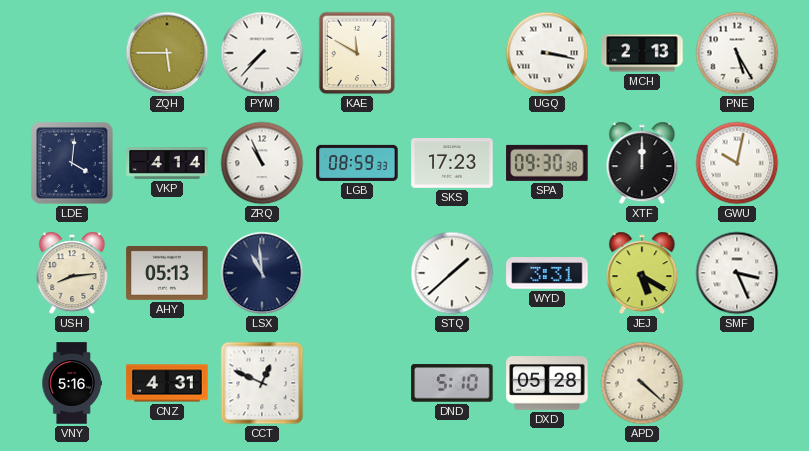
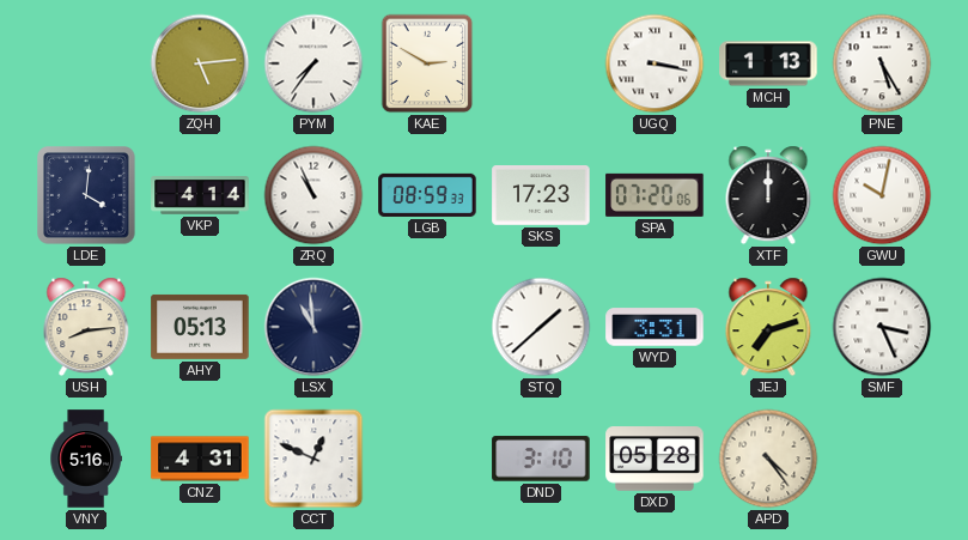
ZQH: 5:45 -> 5:14
PYM: 7:37 -> 7:36
KAE: 11:50 -> 2:50
MCH: 2:13 -> 1:13
SPA: 09:30 -> 07:20
JEJ: 5:20 -> 7:12
DND: 5:10 -> 3:10
APD: 4:22 -> 4:24
